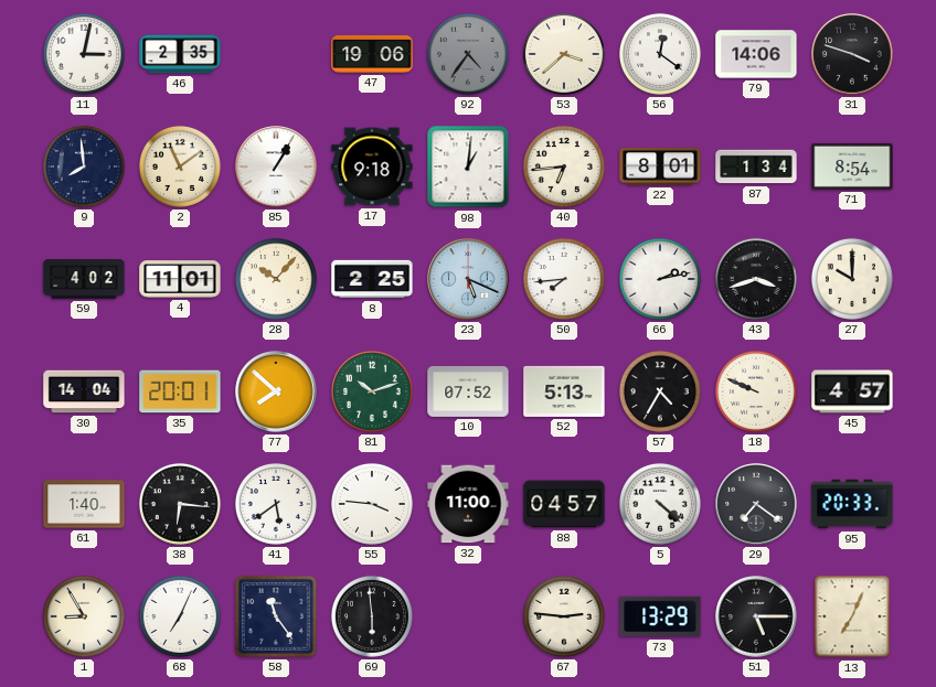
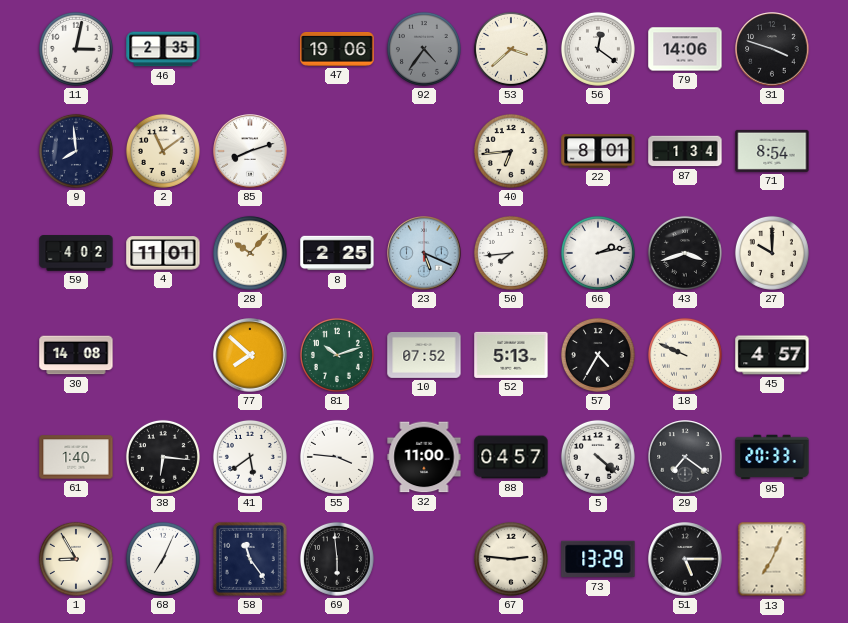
85: 1:05 -> 8:12
17: 9:18 -> none
98: 1:01 -> none
30: 14:04 -> 14:08
35: 20:01 -> none
